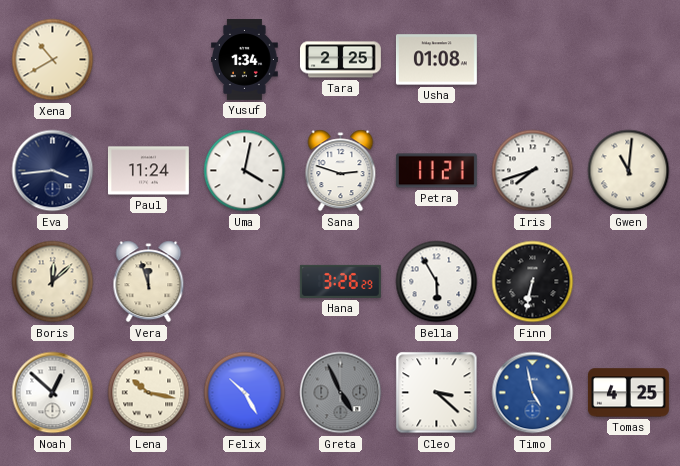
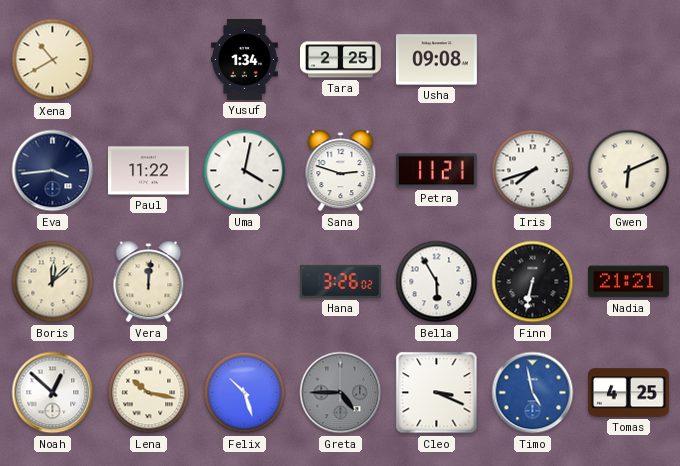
Usha: 01:08 -> 09:08
Paul: 11:24 -> 11:22
Gwen: 11:01 -> 6:11
Vera: 11:57 -> 12:01
Hana: 3:26:29 -> 3:26:02
Nadia: none -> 21:21
Felix: 10:25 -> 10:27
Greta: 4:56 -> 4:45
Cleo: 3:22 -> 3:19
